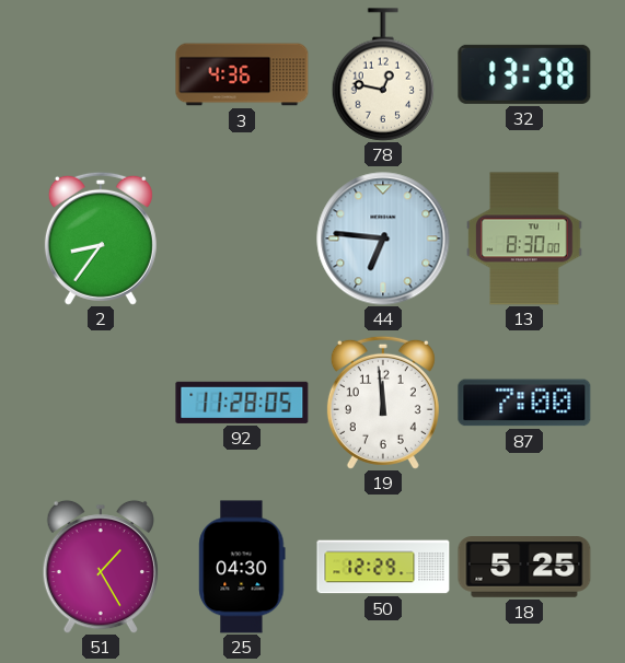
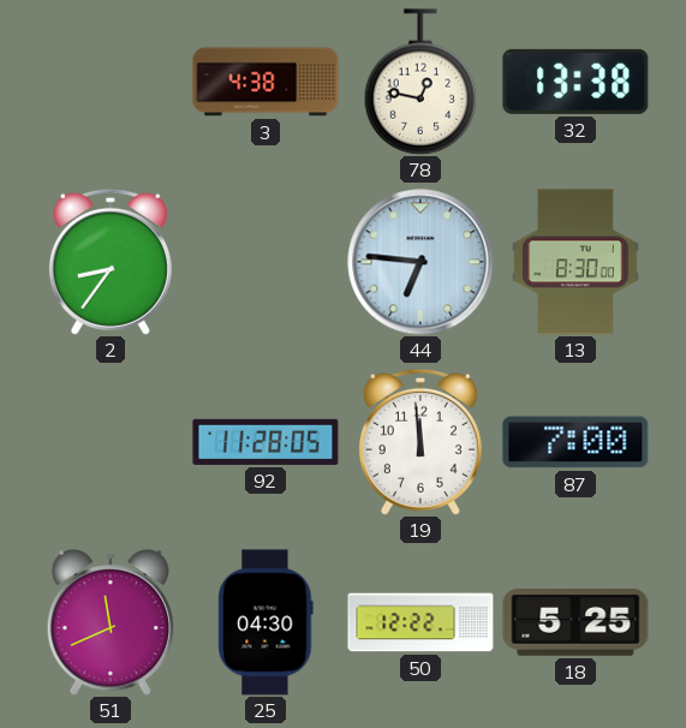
3: 4:36 -> 4:38
51: 1:25 -> 11:41
50: 12:29 -> 12:22
